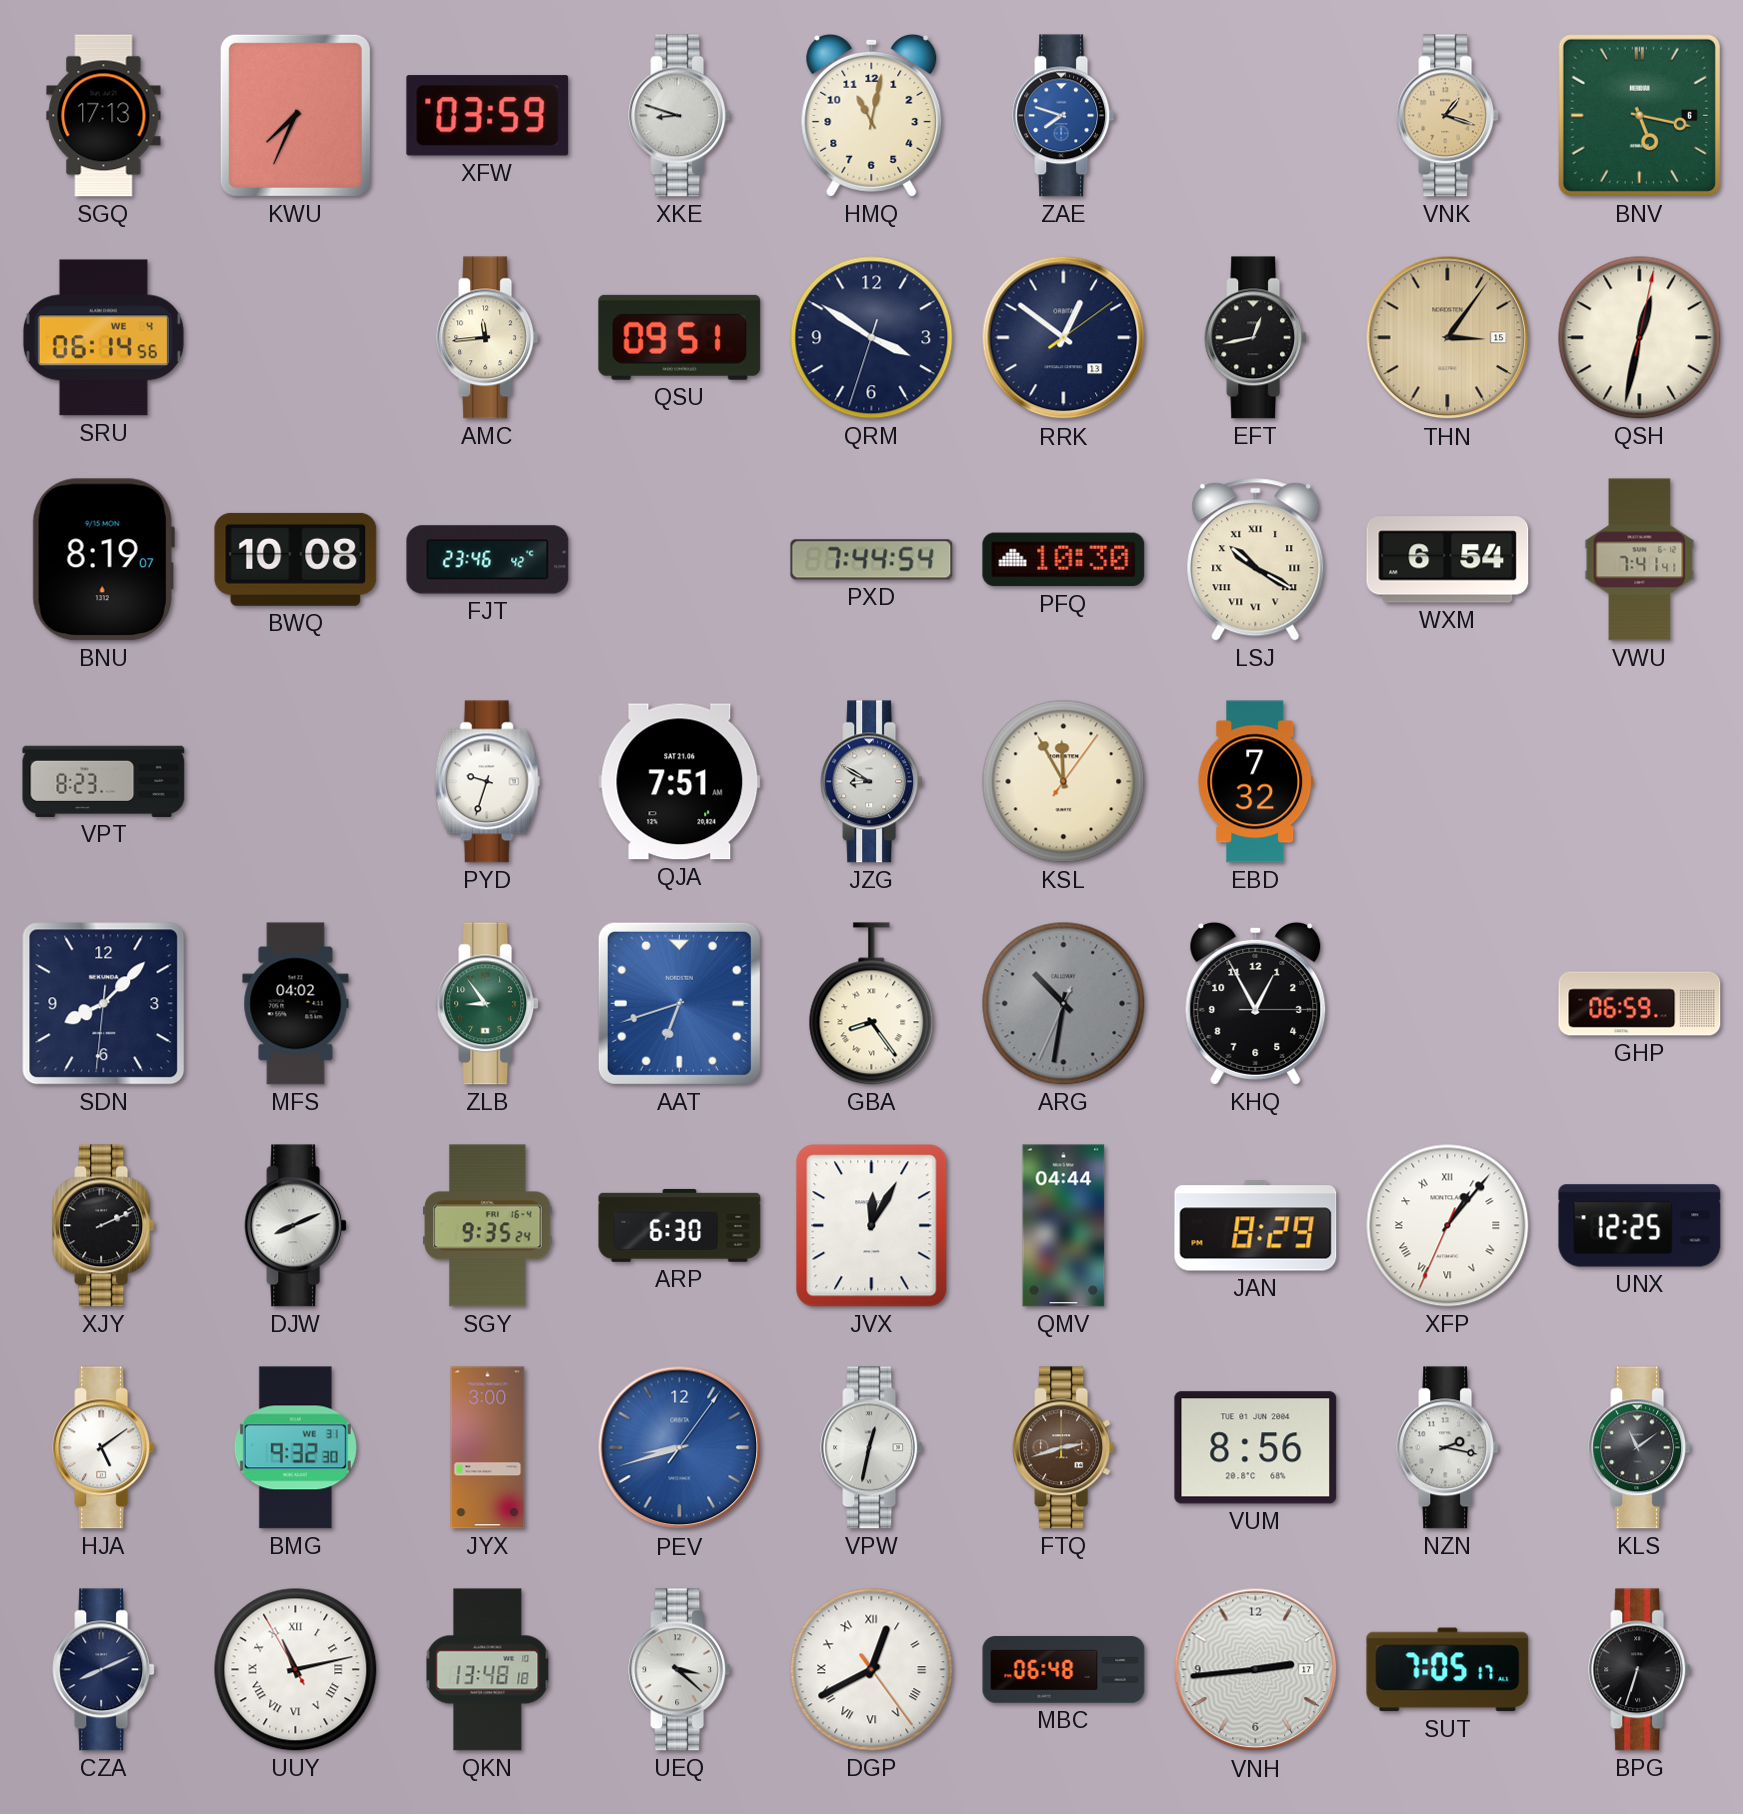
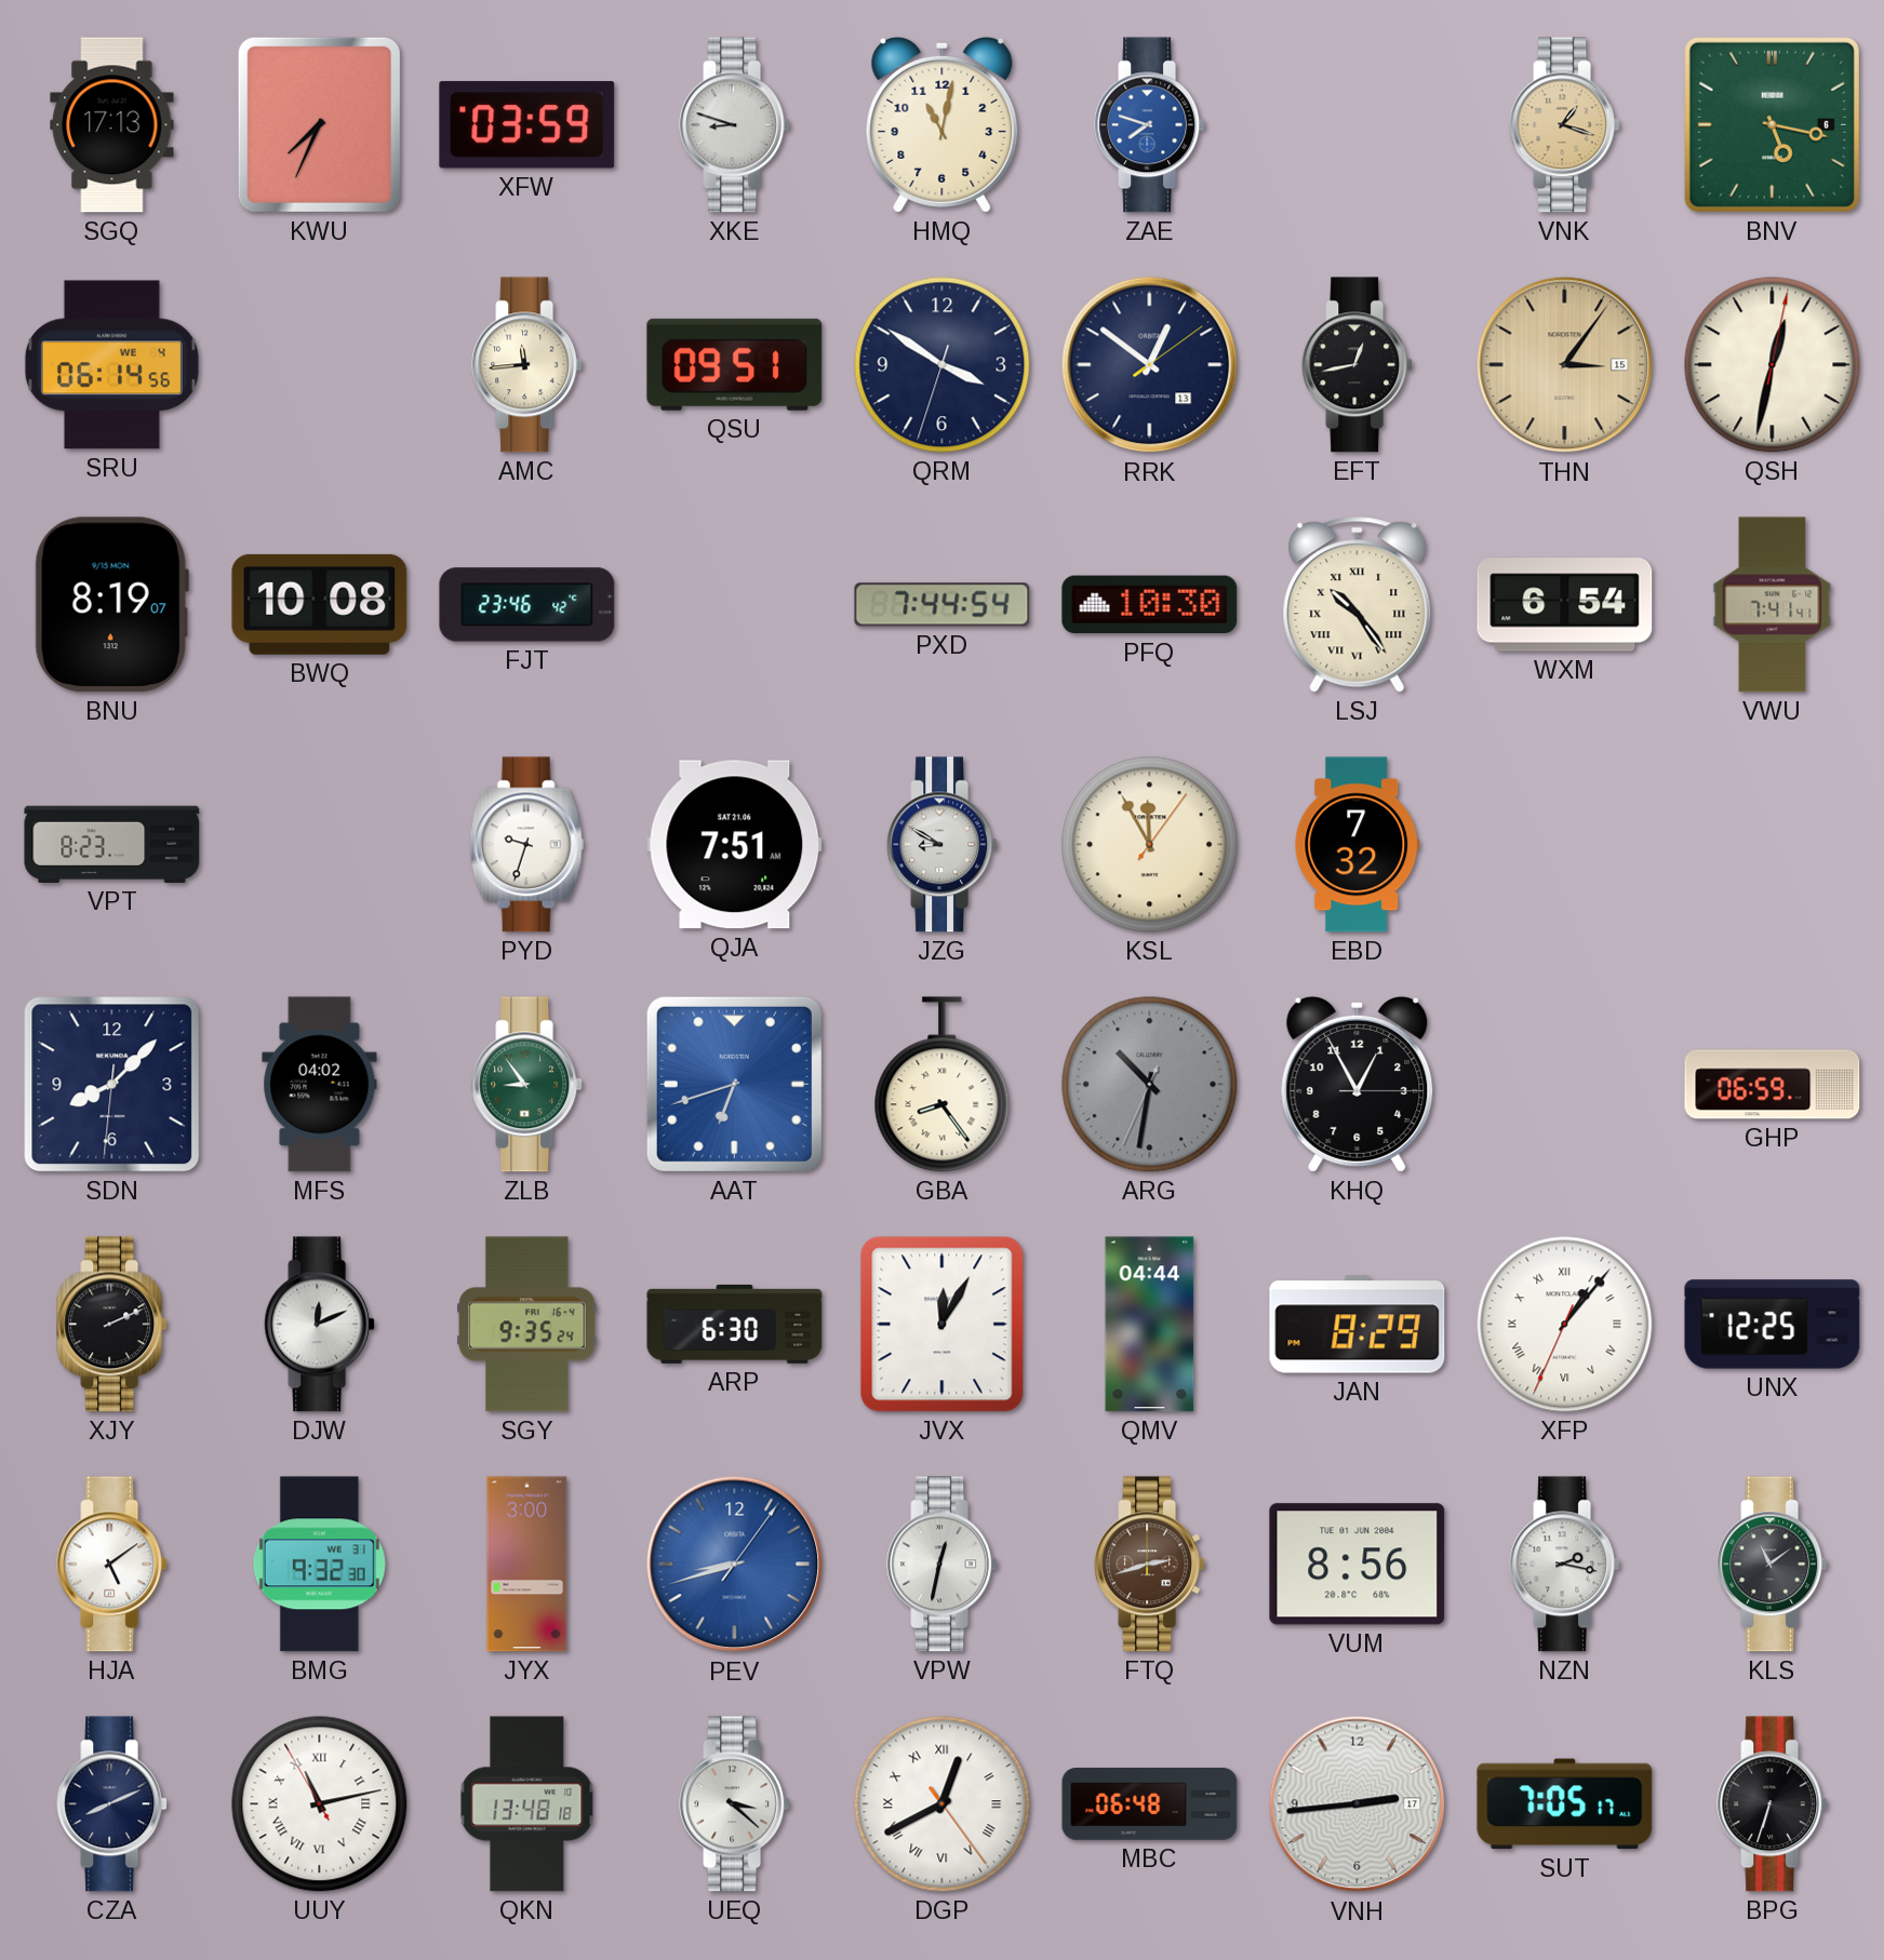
LSJ: 10:20 -> 10:24
DJW: 8:11 -> 12:11
